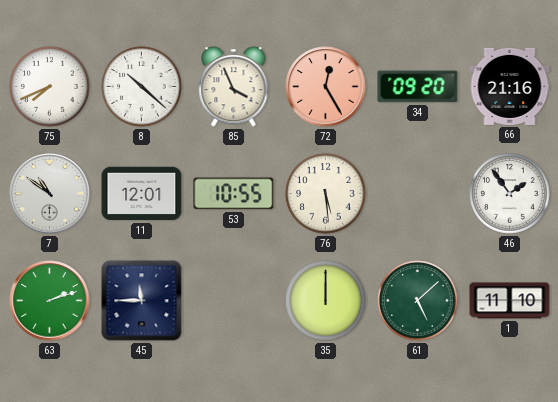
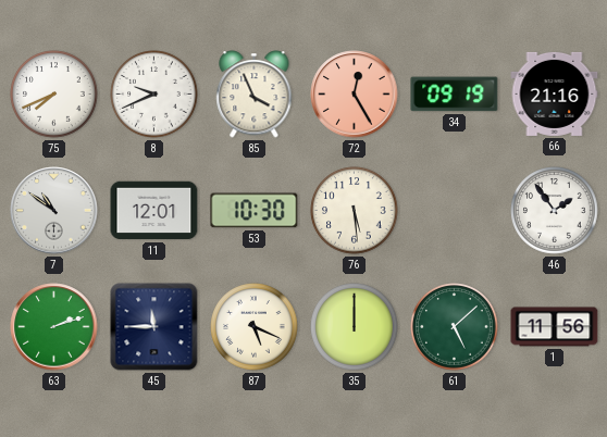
8: 10:22 -> 9:41
34: 09:20 -> 09:19
53: 10:55 -> 10:30
87: none -> 5:19
1: 11:10 -> 11:56
